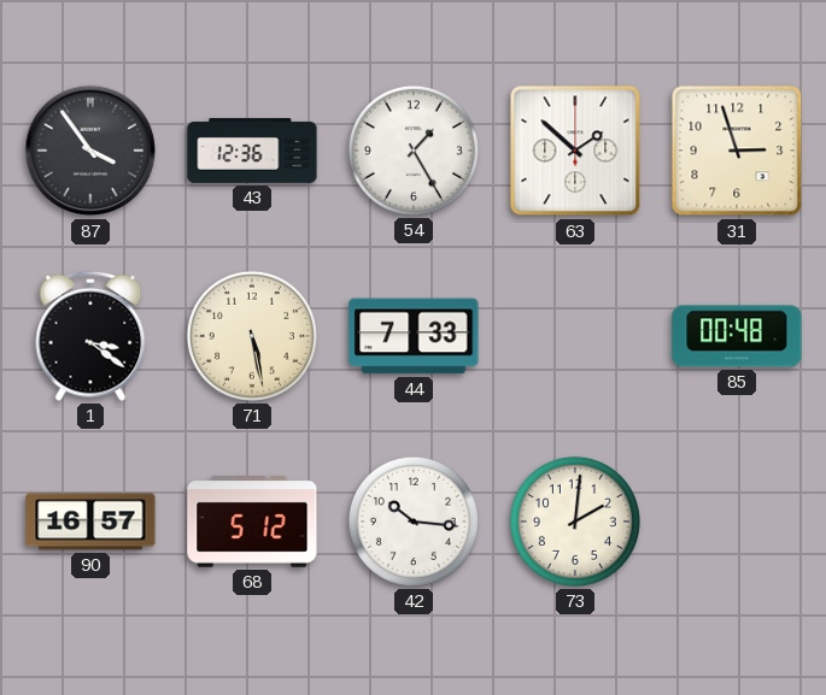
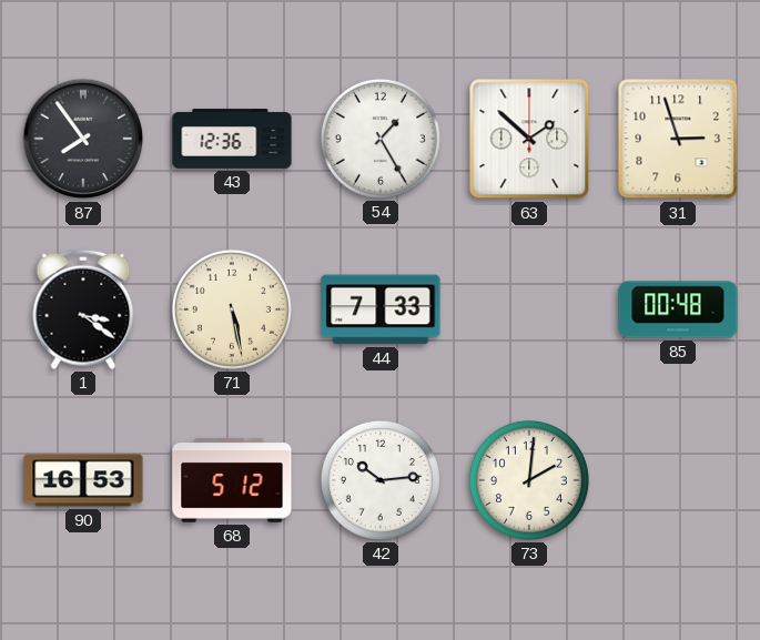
87: 3:54 -> 7:54
90: 16:57 -> 16:53
42: 10:16 -> 10:14
